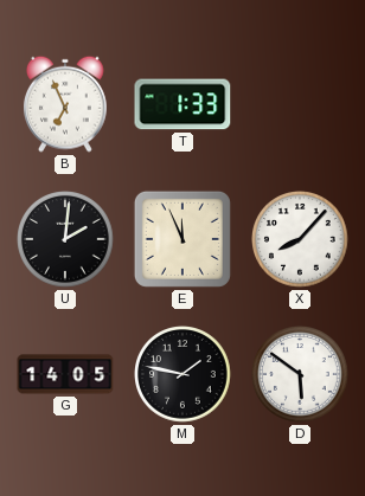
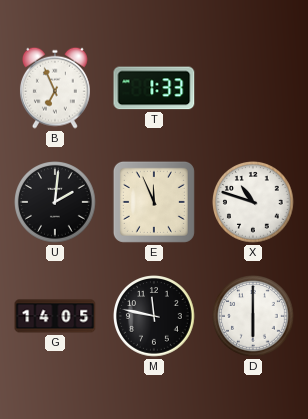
X: 8:07 -> 10:48
M: 1:47 -> 11:47
D: 5:51 -> 6:00
